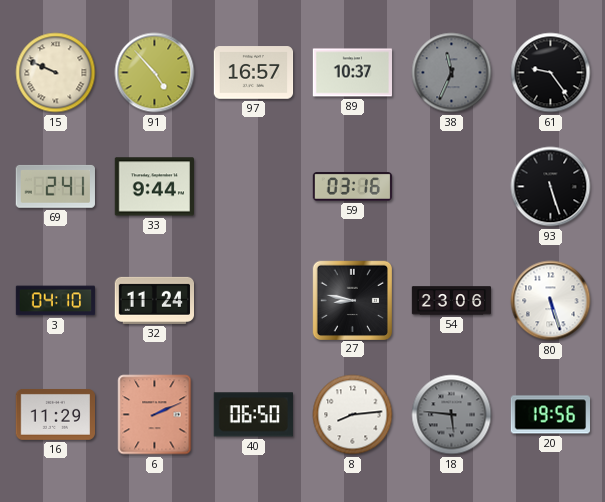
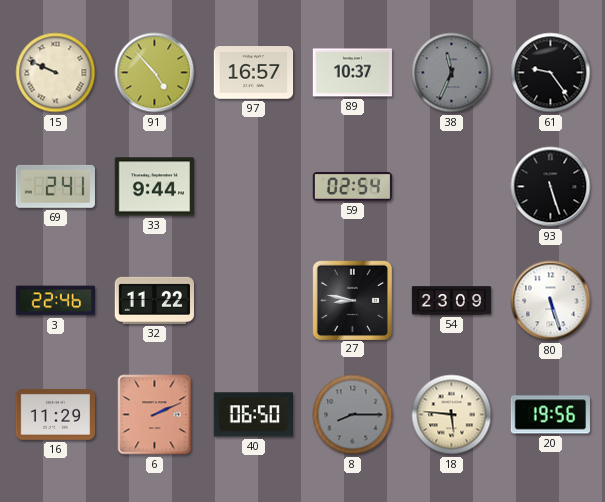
59: 03:16 -> 02:54
3: 04:10 -> 22:46
32: 11:24 -> 11:22
54: 23:06 -> 23:09
8: 8:14 -> 8:15
8 dial: white -> grey
18 dial: grey -> cream
